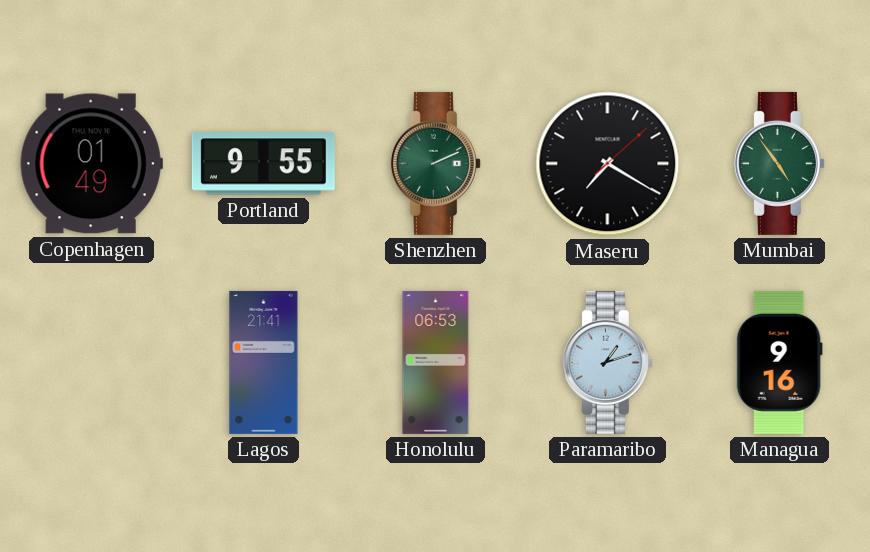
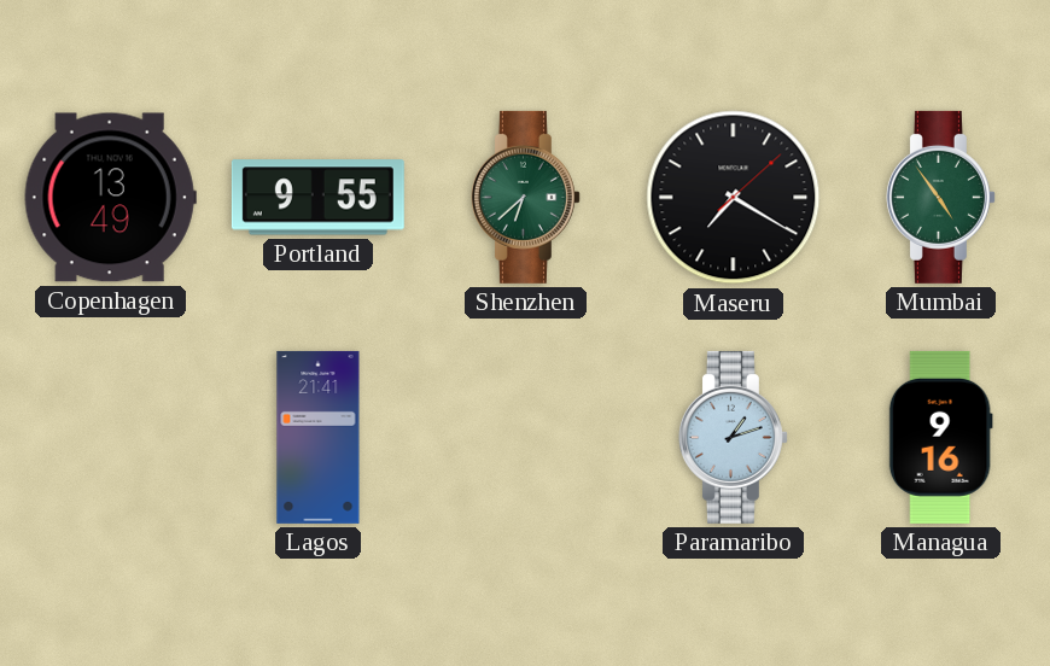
Copenhagen: 01:49 -> 13:49
Shenzhen: 2:11 -> 6:38
Honolulu: 06:53 -> none
